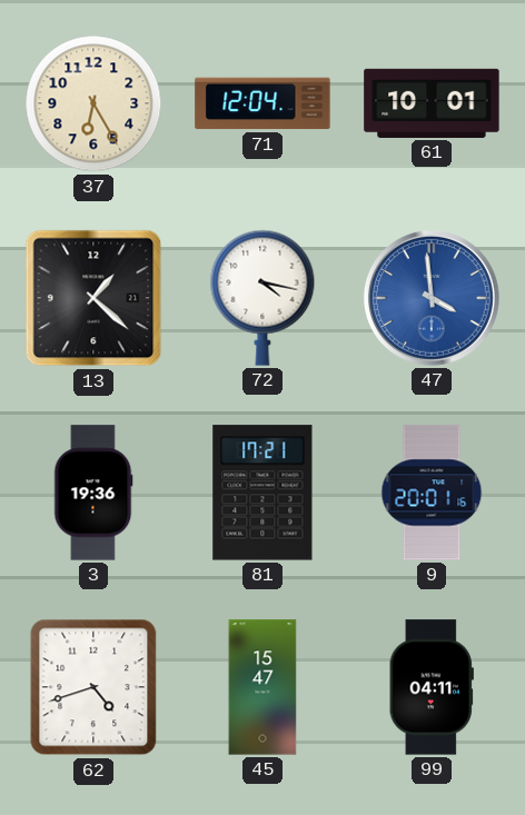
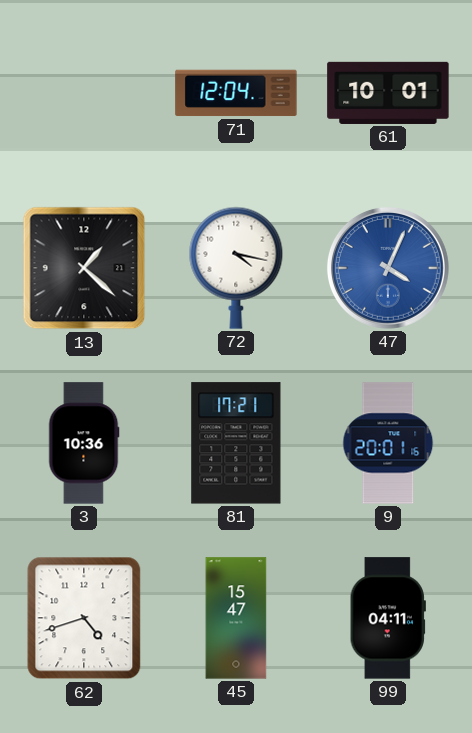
37: 6:25 -> none
47: 3:59 -> 4:04
3: 19:36 -> 10:36
